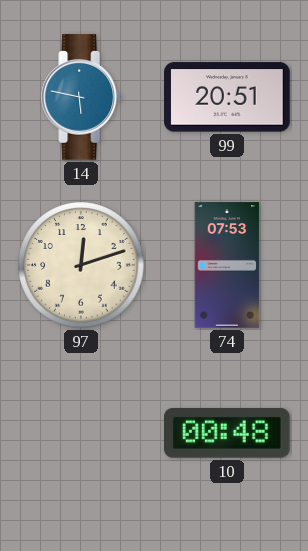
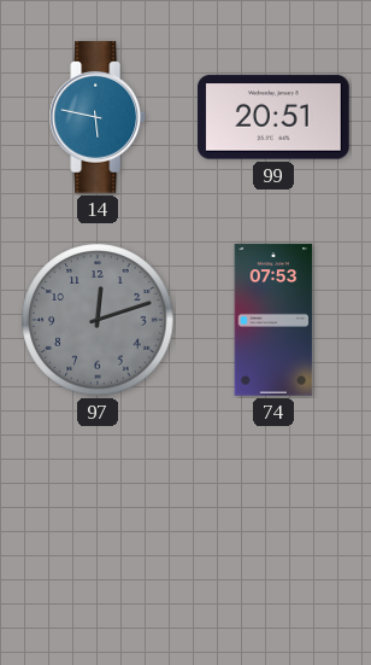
97 dial: cream -> grey
10: 00:48 -> none
